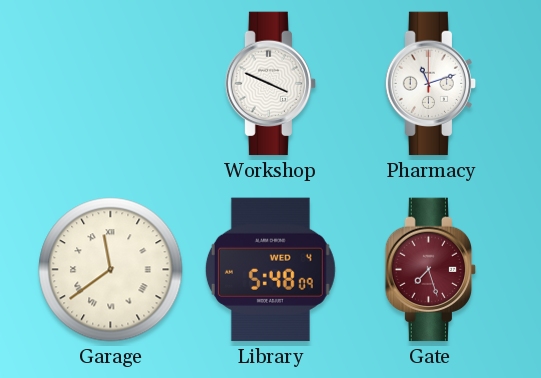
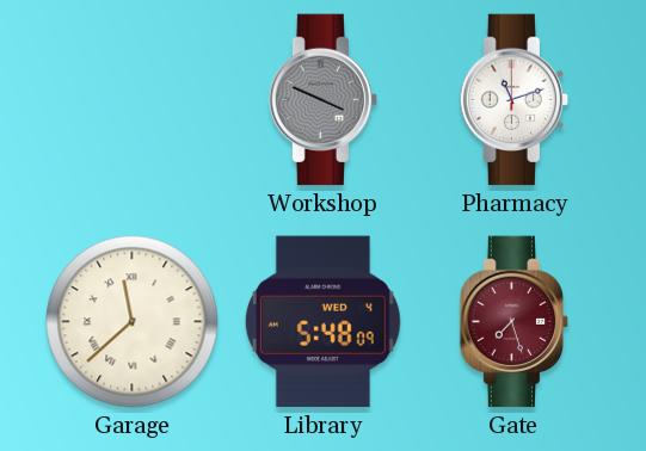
Workshop dial: white -> grey
Garage: 11:39 -> 11:38
